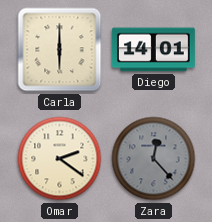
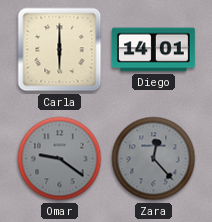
Omar: 2:21 -> 9:21
Omar dial: cream -> grey
